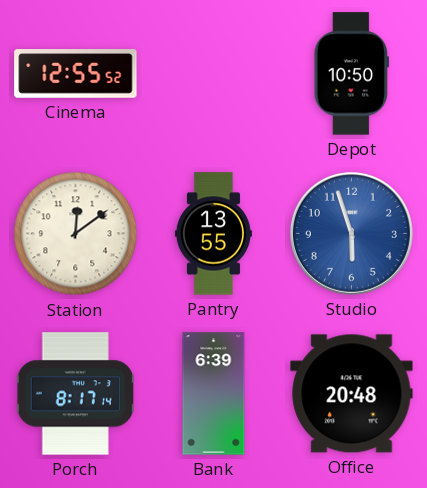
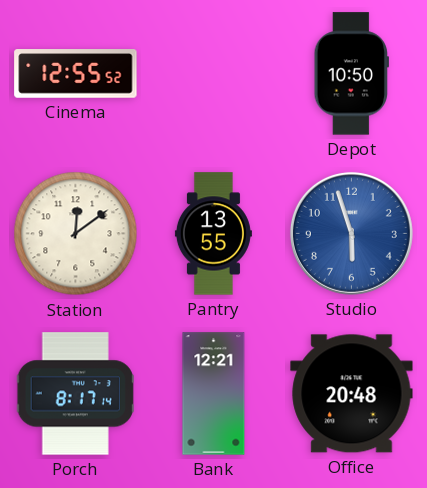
Bank: 6:39 -> 12:21
